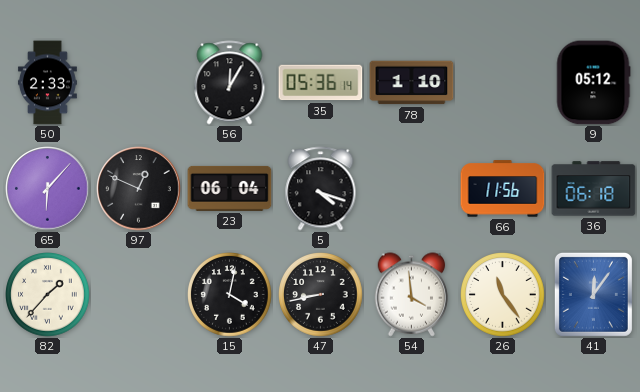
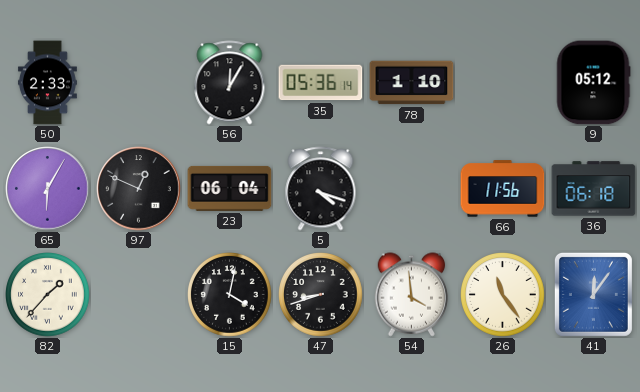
65: 6:07 -> 6:05
47: 8:43 -> 8:42
